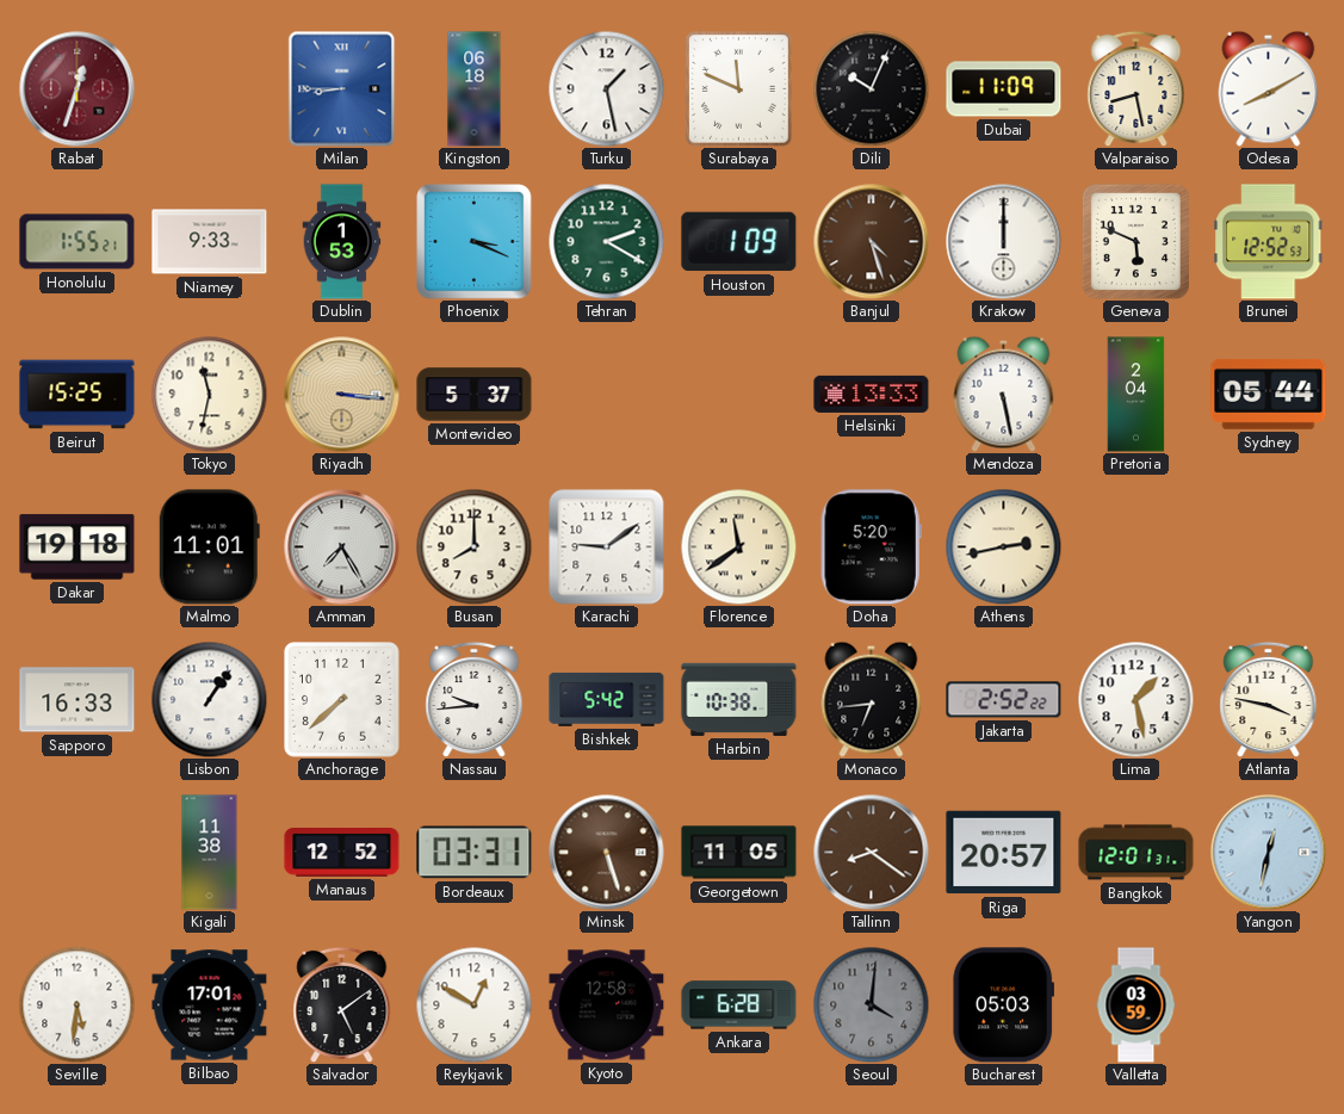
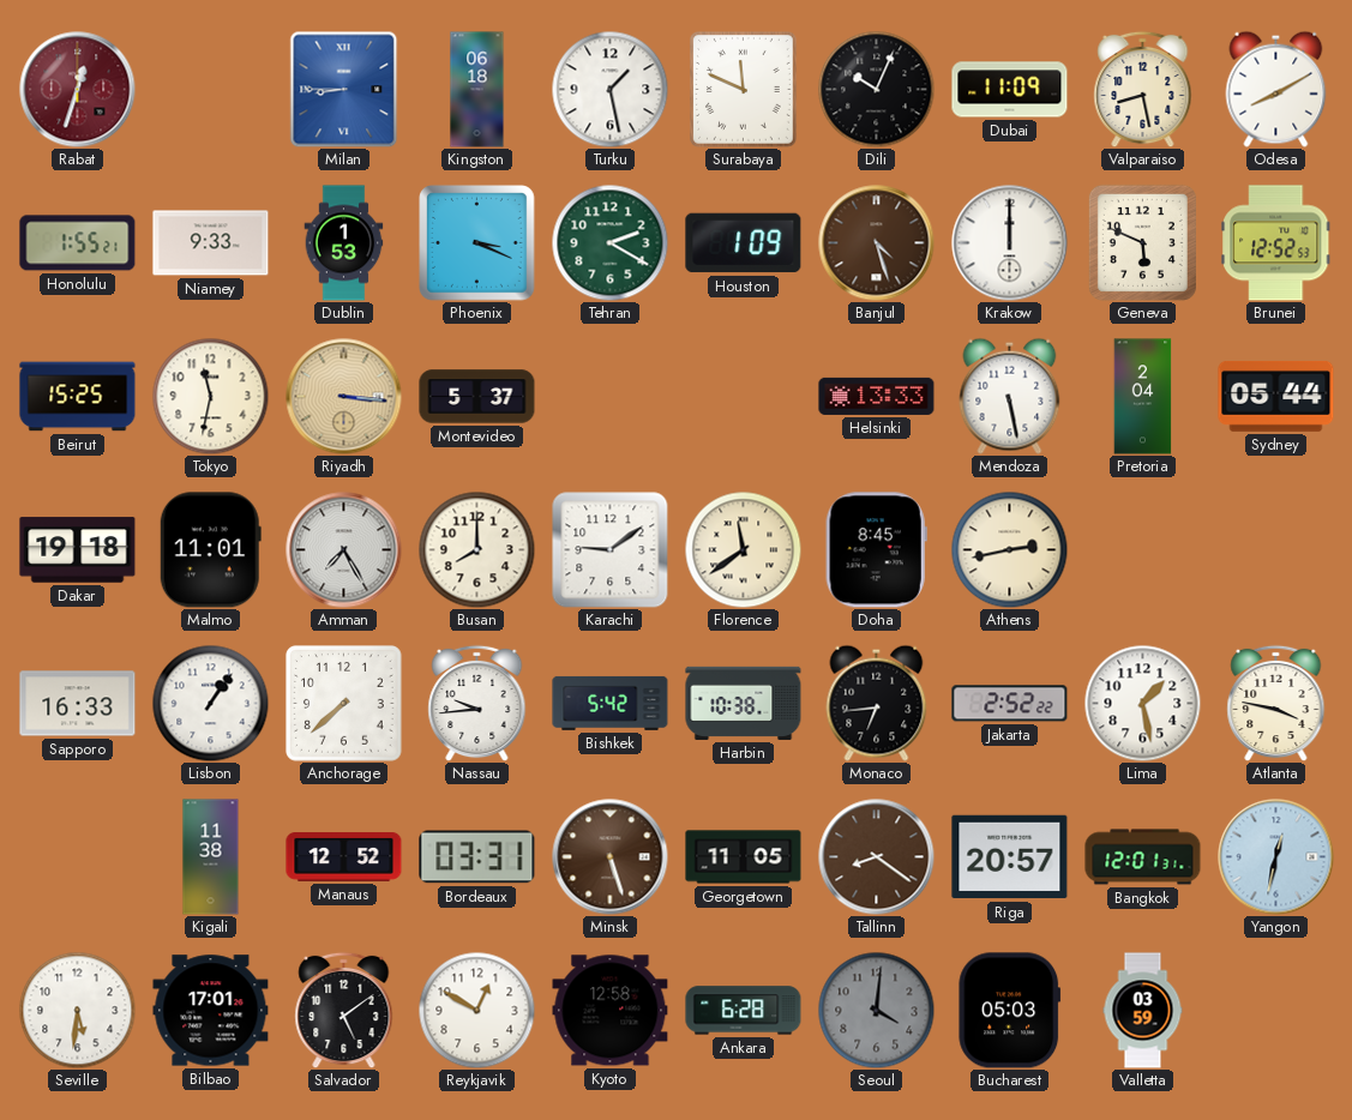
Doha: 5:20 -> 8:45
